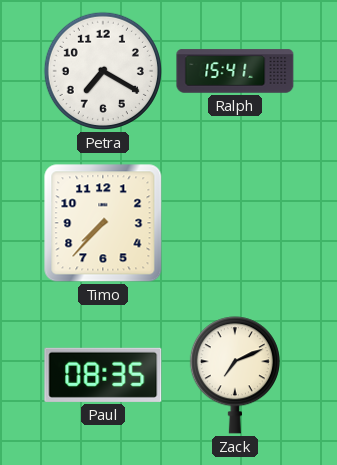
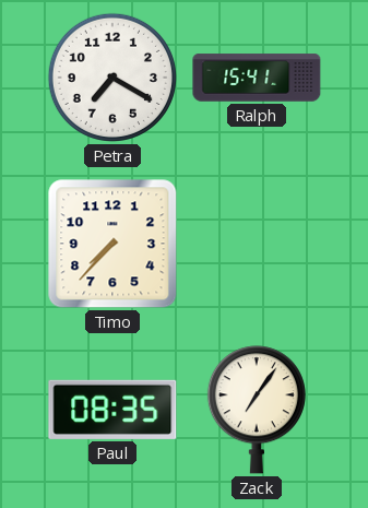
Zack: 7:11 -> 7:06
